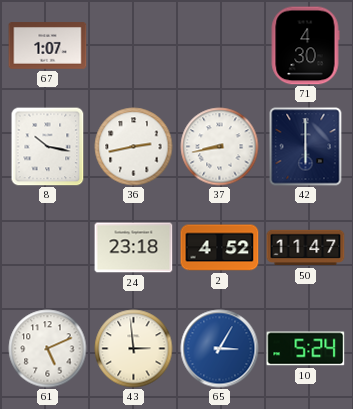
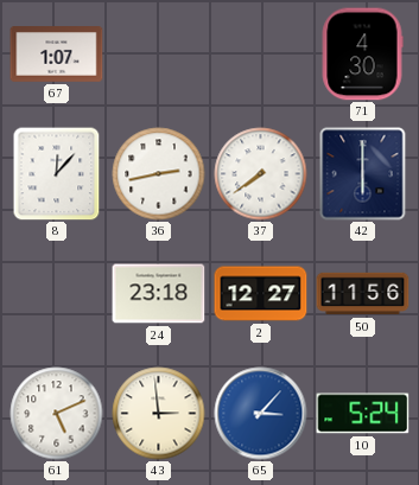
8: 10:17 -> 12:07
37: 8:43 -> 7:39
2: 4:52 -> 12:27
50: 11:47 -> 11:56
65: 3:05 -> 3:07
